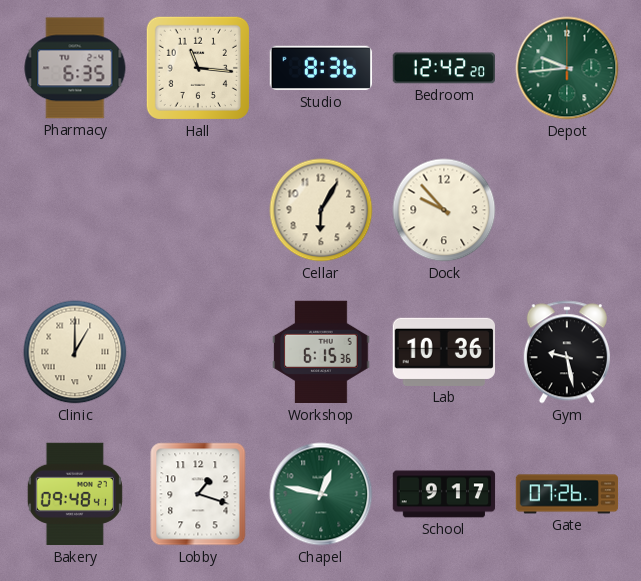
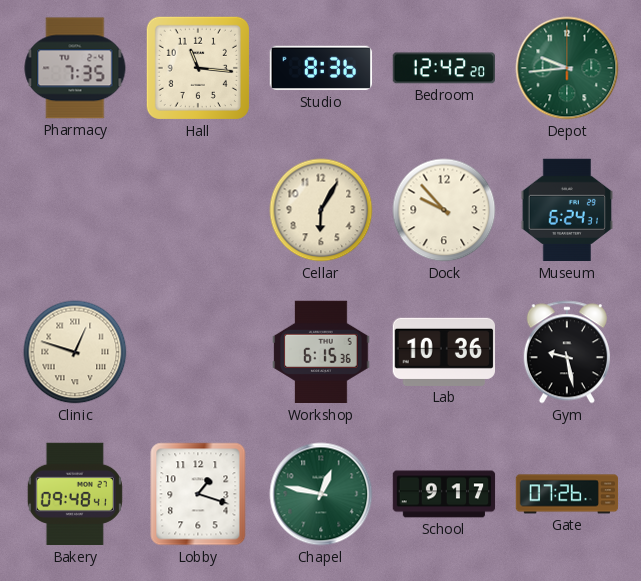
Pharmacy: 6:35 -> 7:35
Museum: none -> 6:24
Clinic: 1:00 -> 12:48
